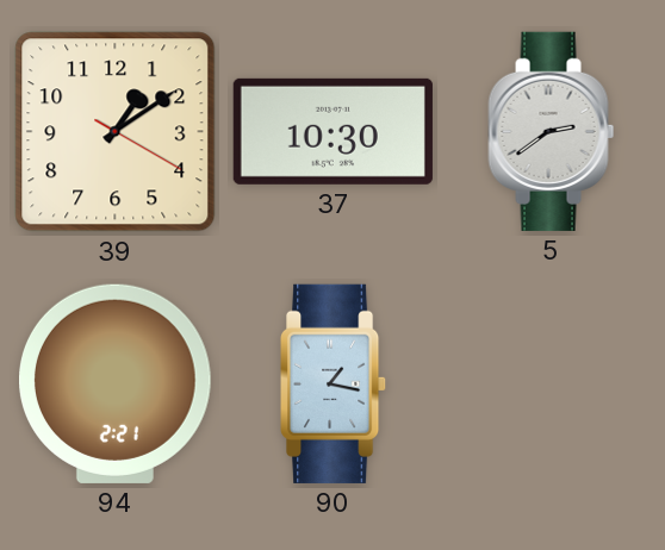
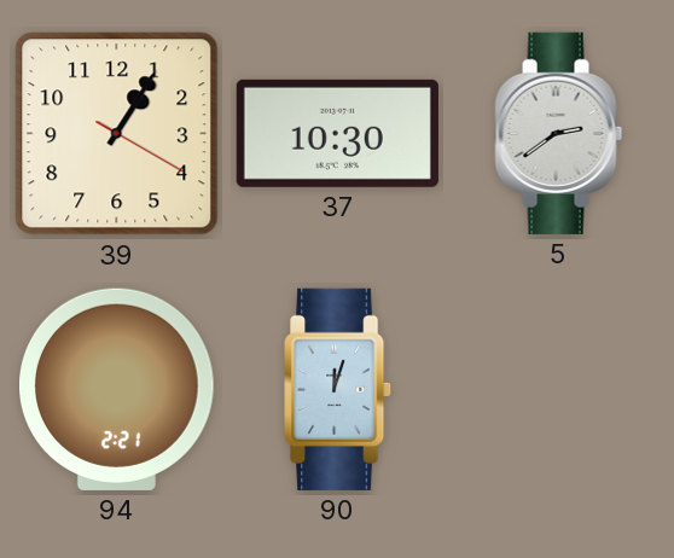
39: 1:09 -> 1:05
90: 1:17 -> 12:03
